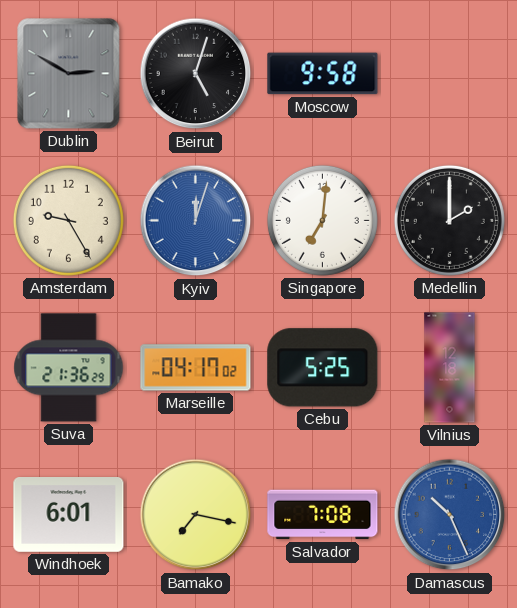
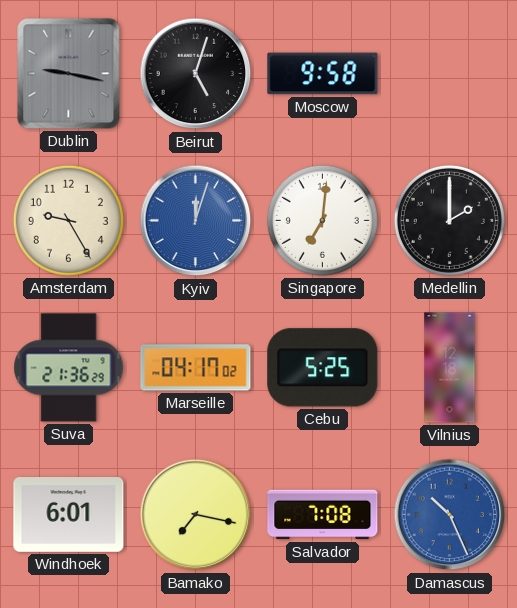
Dublin: 2:50 -> 9:17
